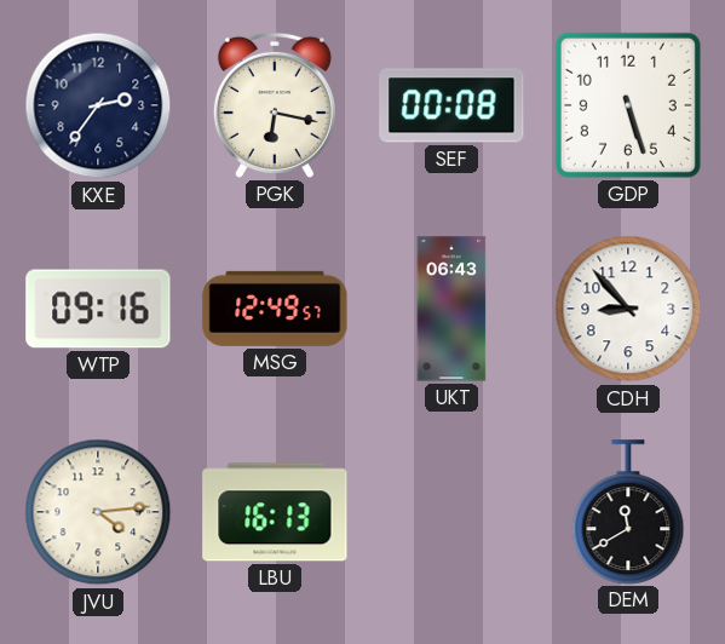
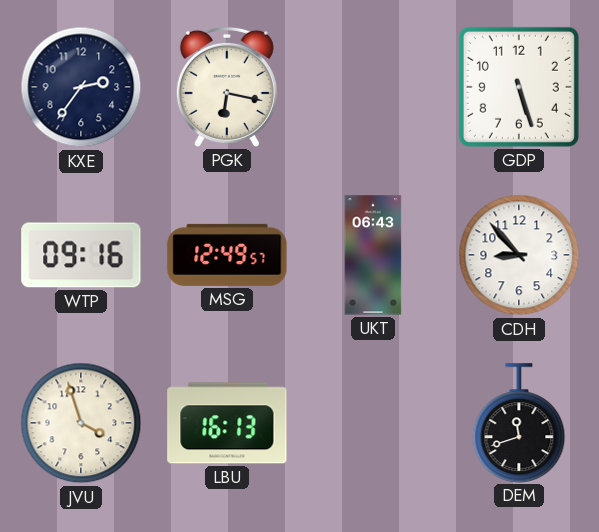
SEF: 00:08 -> none
JVU: 4:14 -> 3:57
DEM: 11:40 -> 11:42
